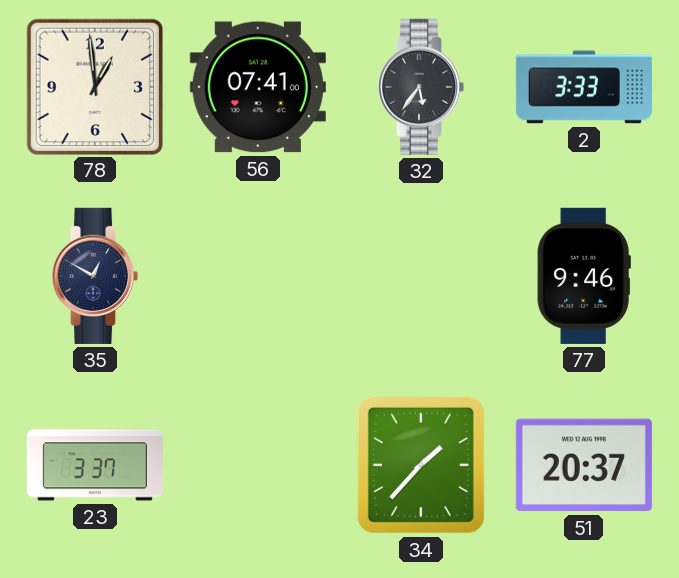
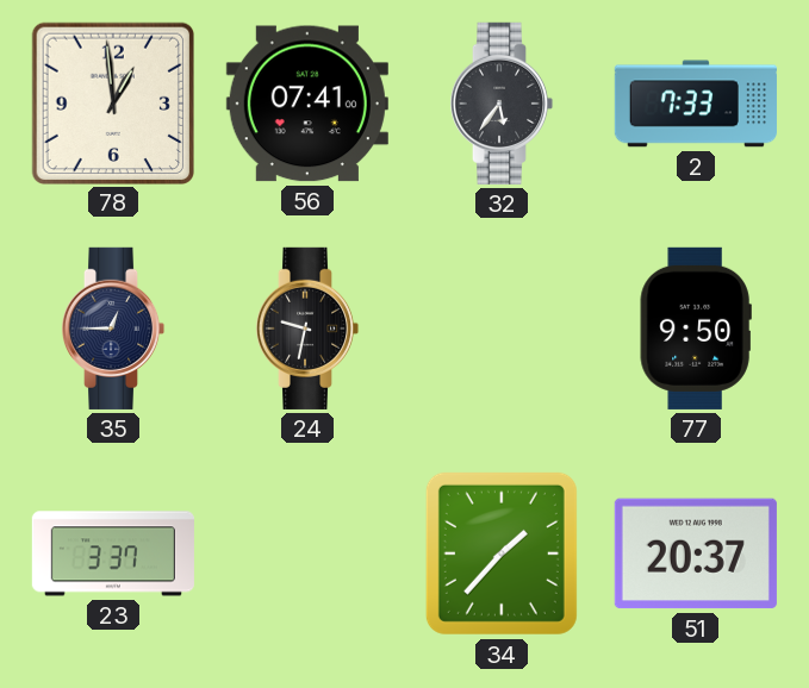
2: 3:33 -> 7:33
35: 12:50 -> 12:45
24: none -> 9:32
77: 9:46 -> 9:50
